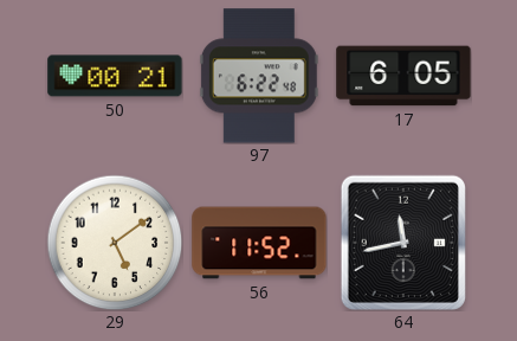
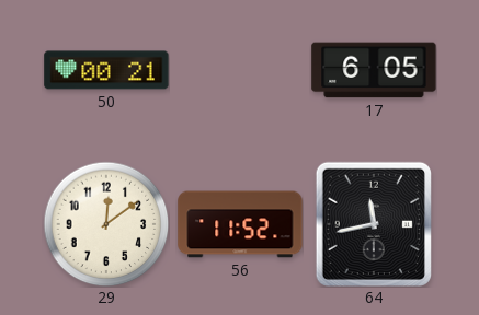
97: 6:22 -> none
29: 5:09 -> 12:09
